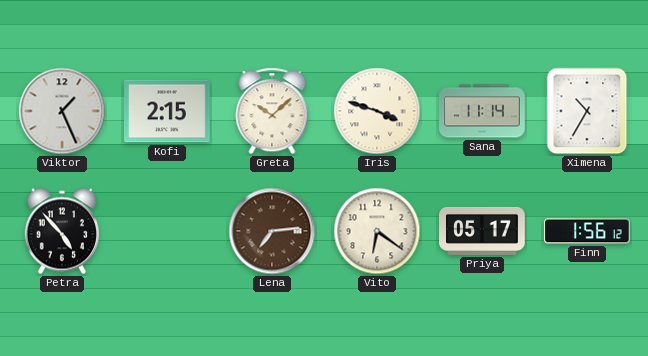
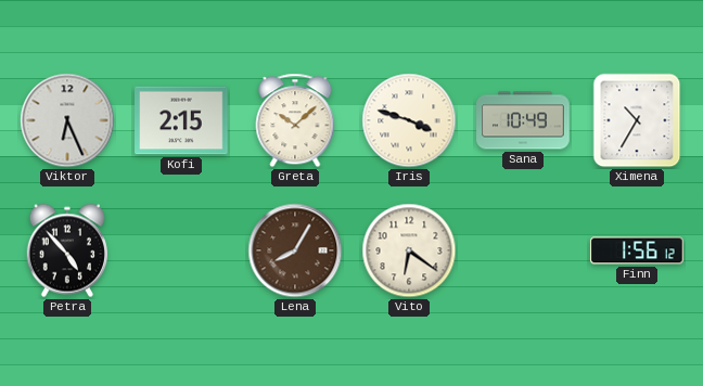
Viktor: 1:26 -> 6:26
Sana: 11:14 -> 10:49
Lena: 7:14 -> 8:05
Priya: 05:17 -> none
